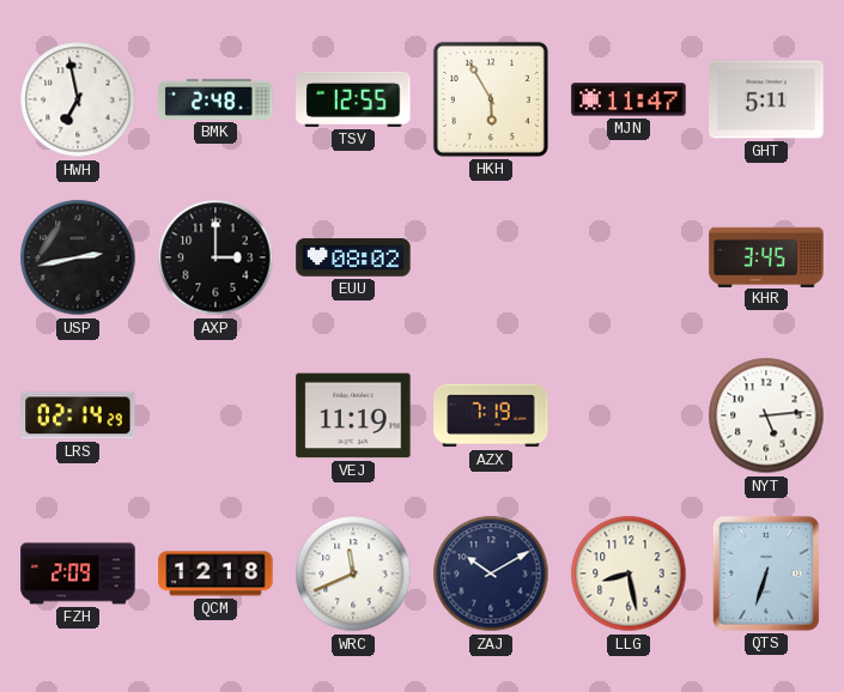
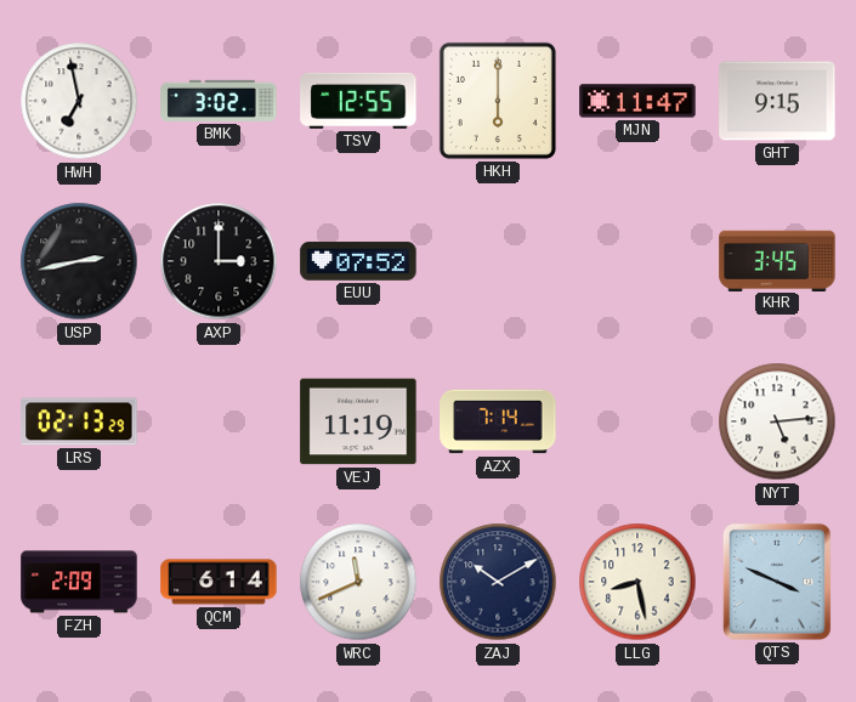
BMK: 2:48 -> 3:02
HKH: 5:55 -> 6:00
GHT: 5:11 -> 9:15
EUU: 08:02 -> 07:52
LRS: 02:14 -> 02:13
AZX: 7:19 -> 7:14
QCM: 12:18 -> 6:14
QTS: 6:33 -> 3:49
